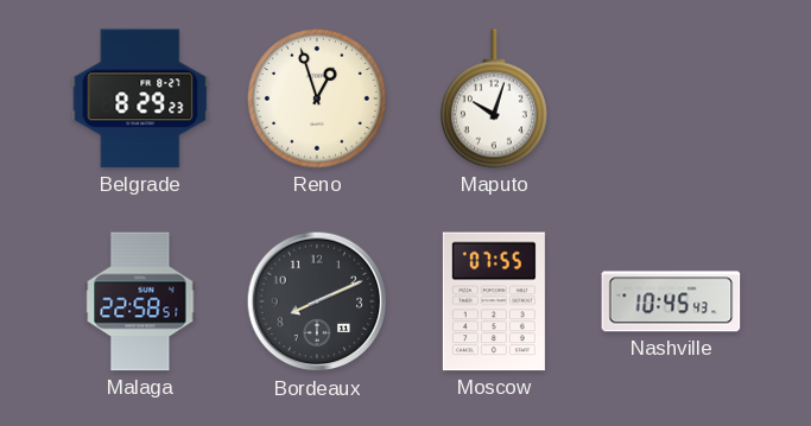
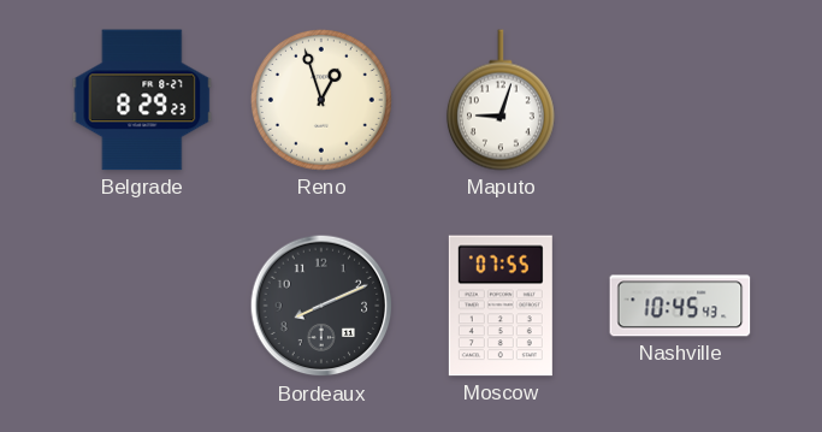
Maputo: 10:03 -> 9:03
Malaga: 22:58 -> none
